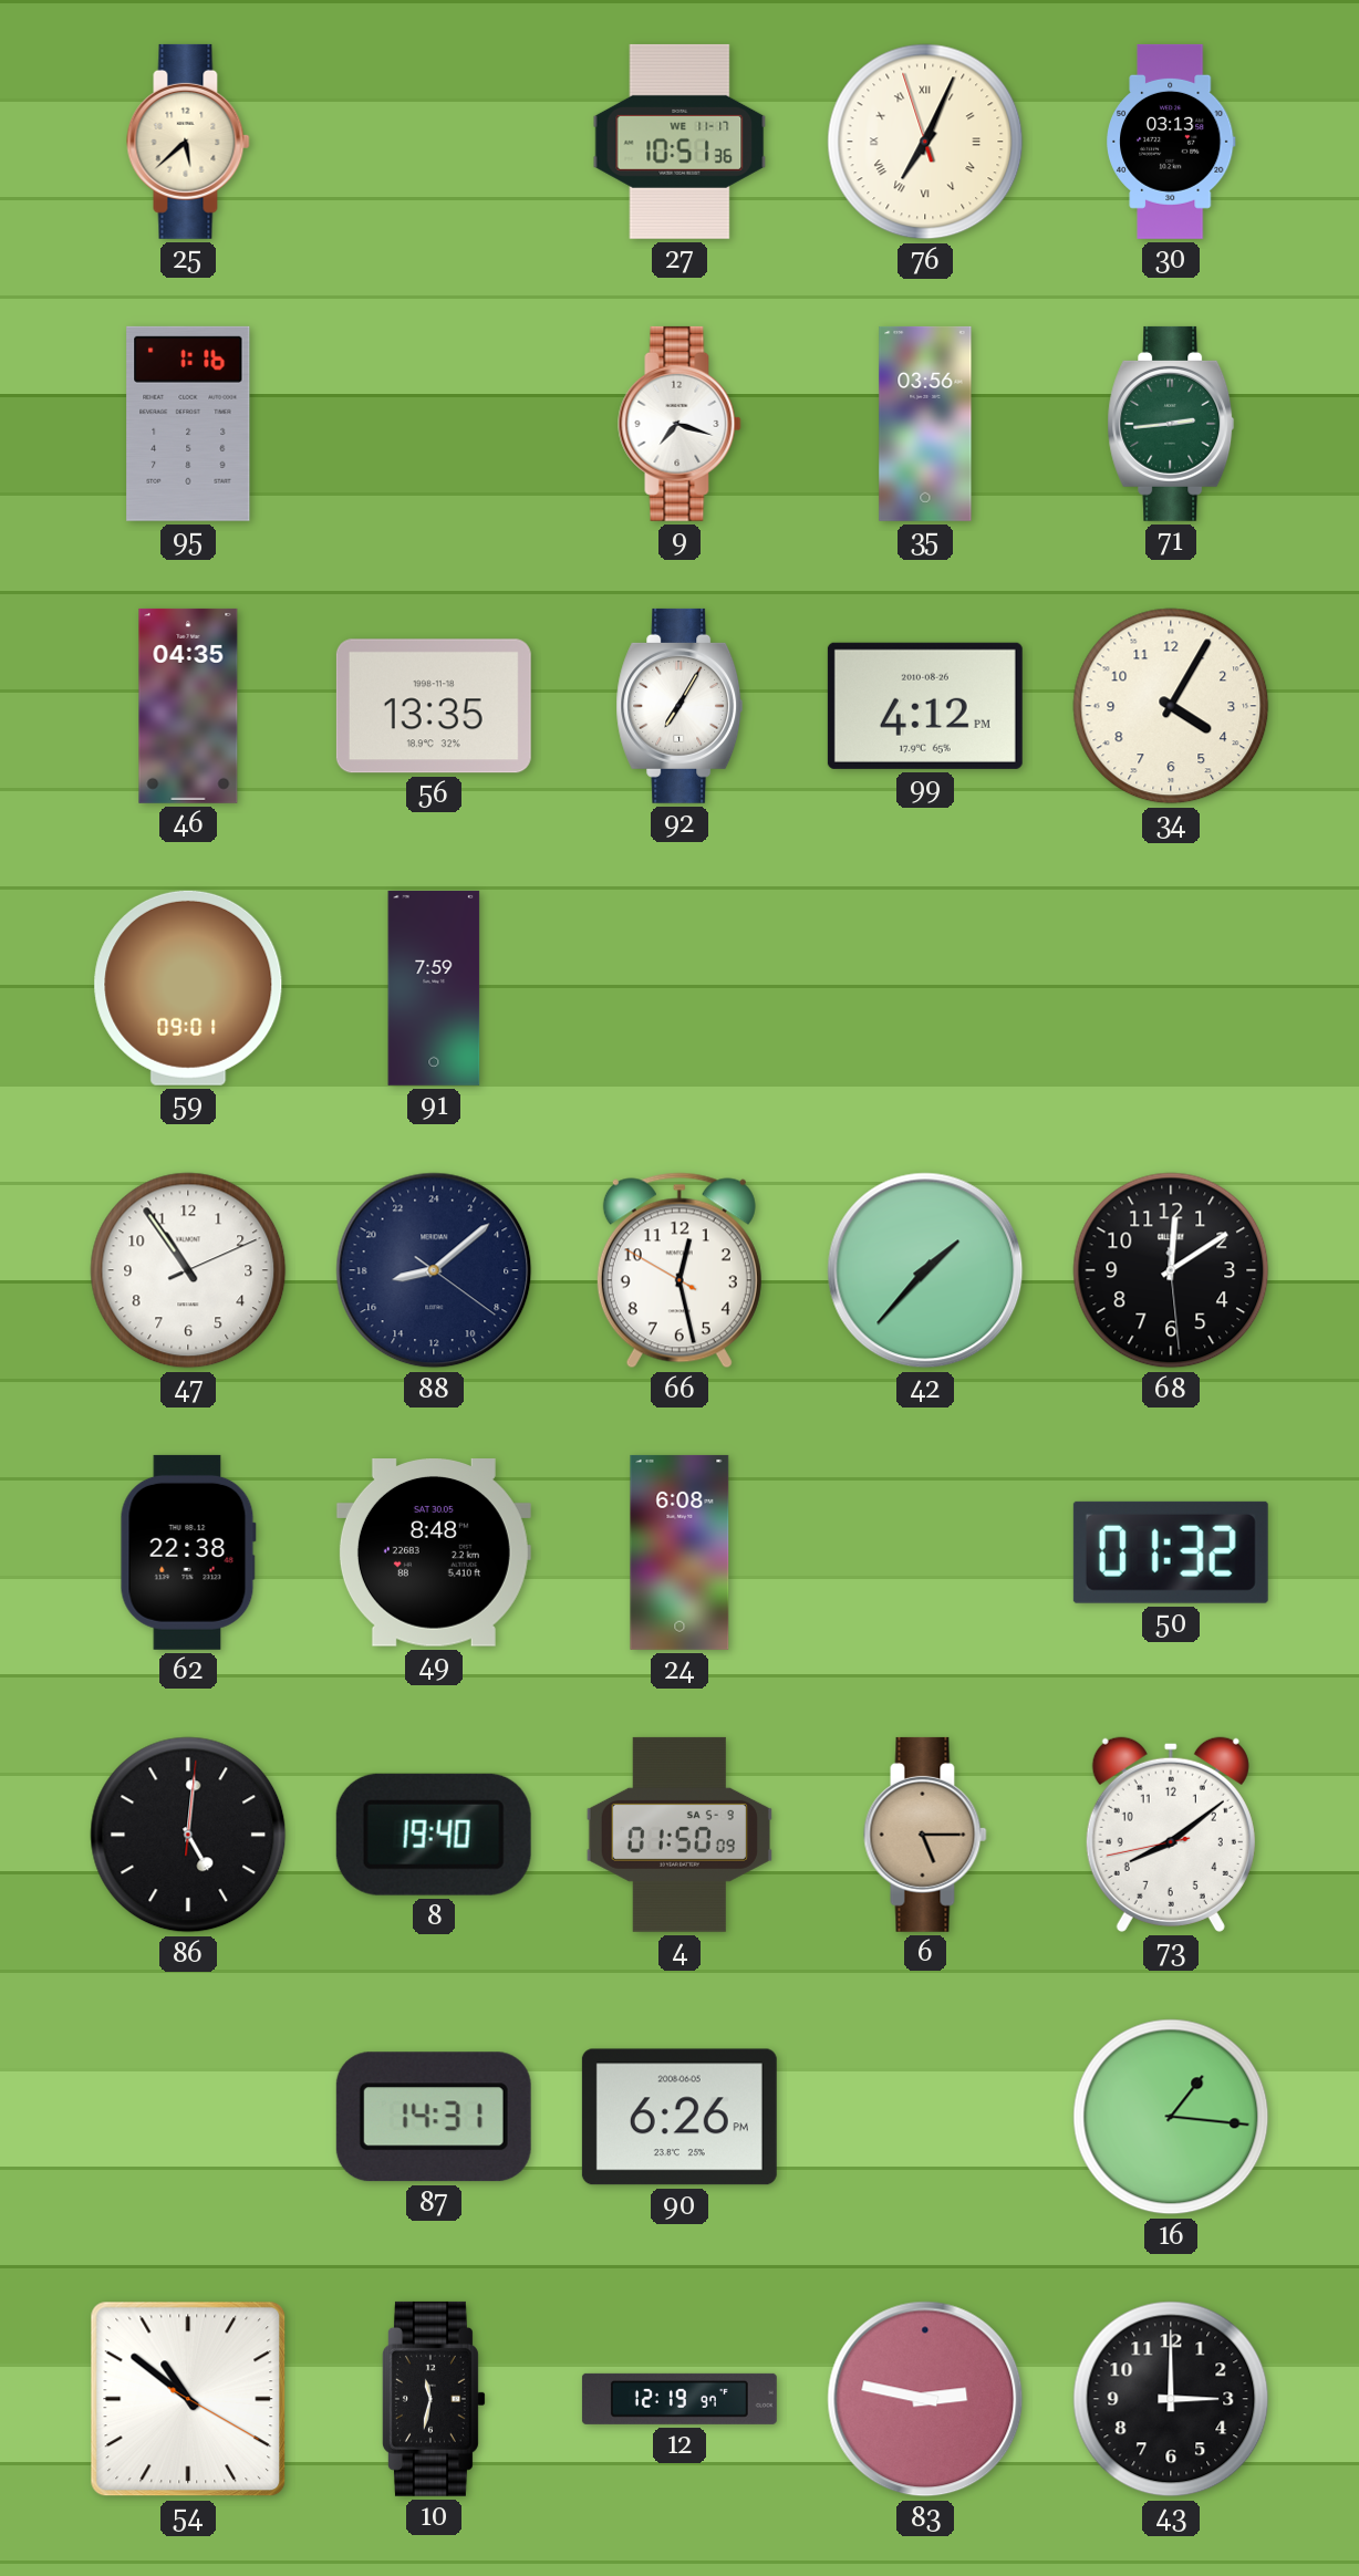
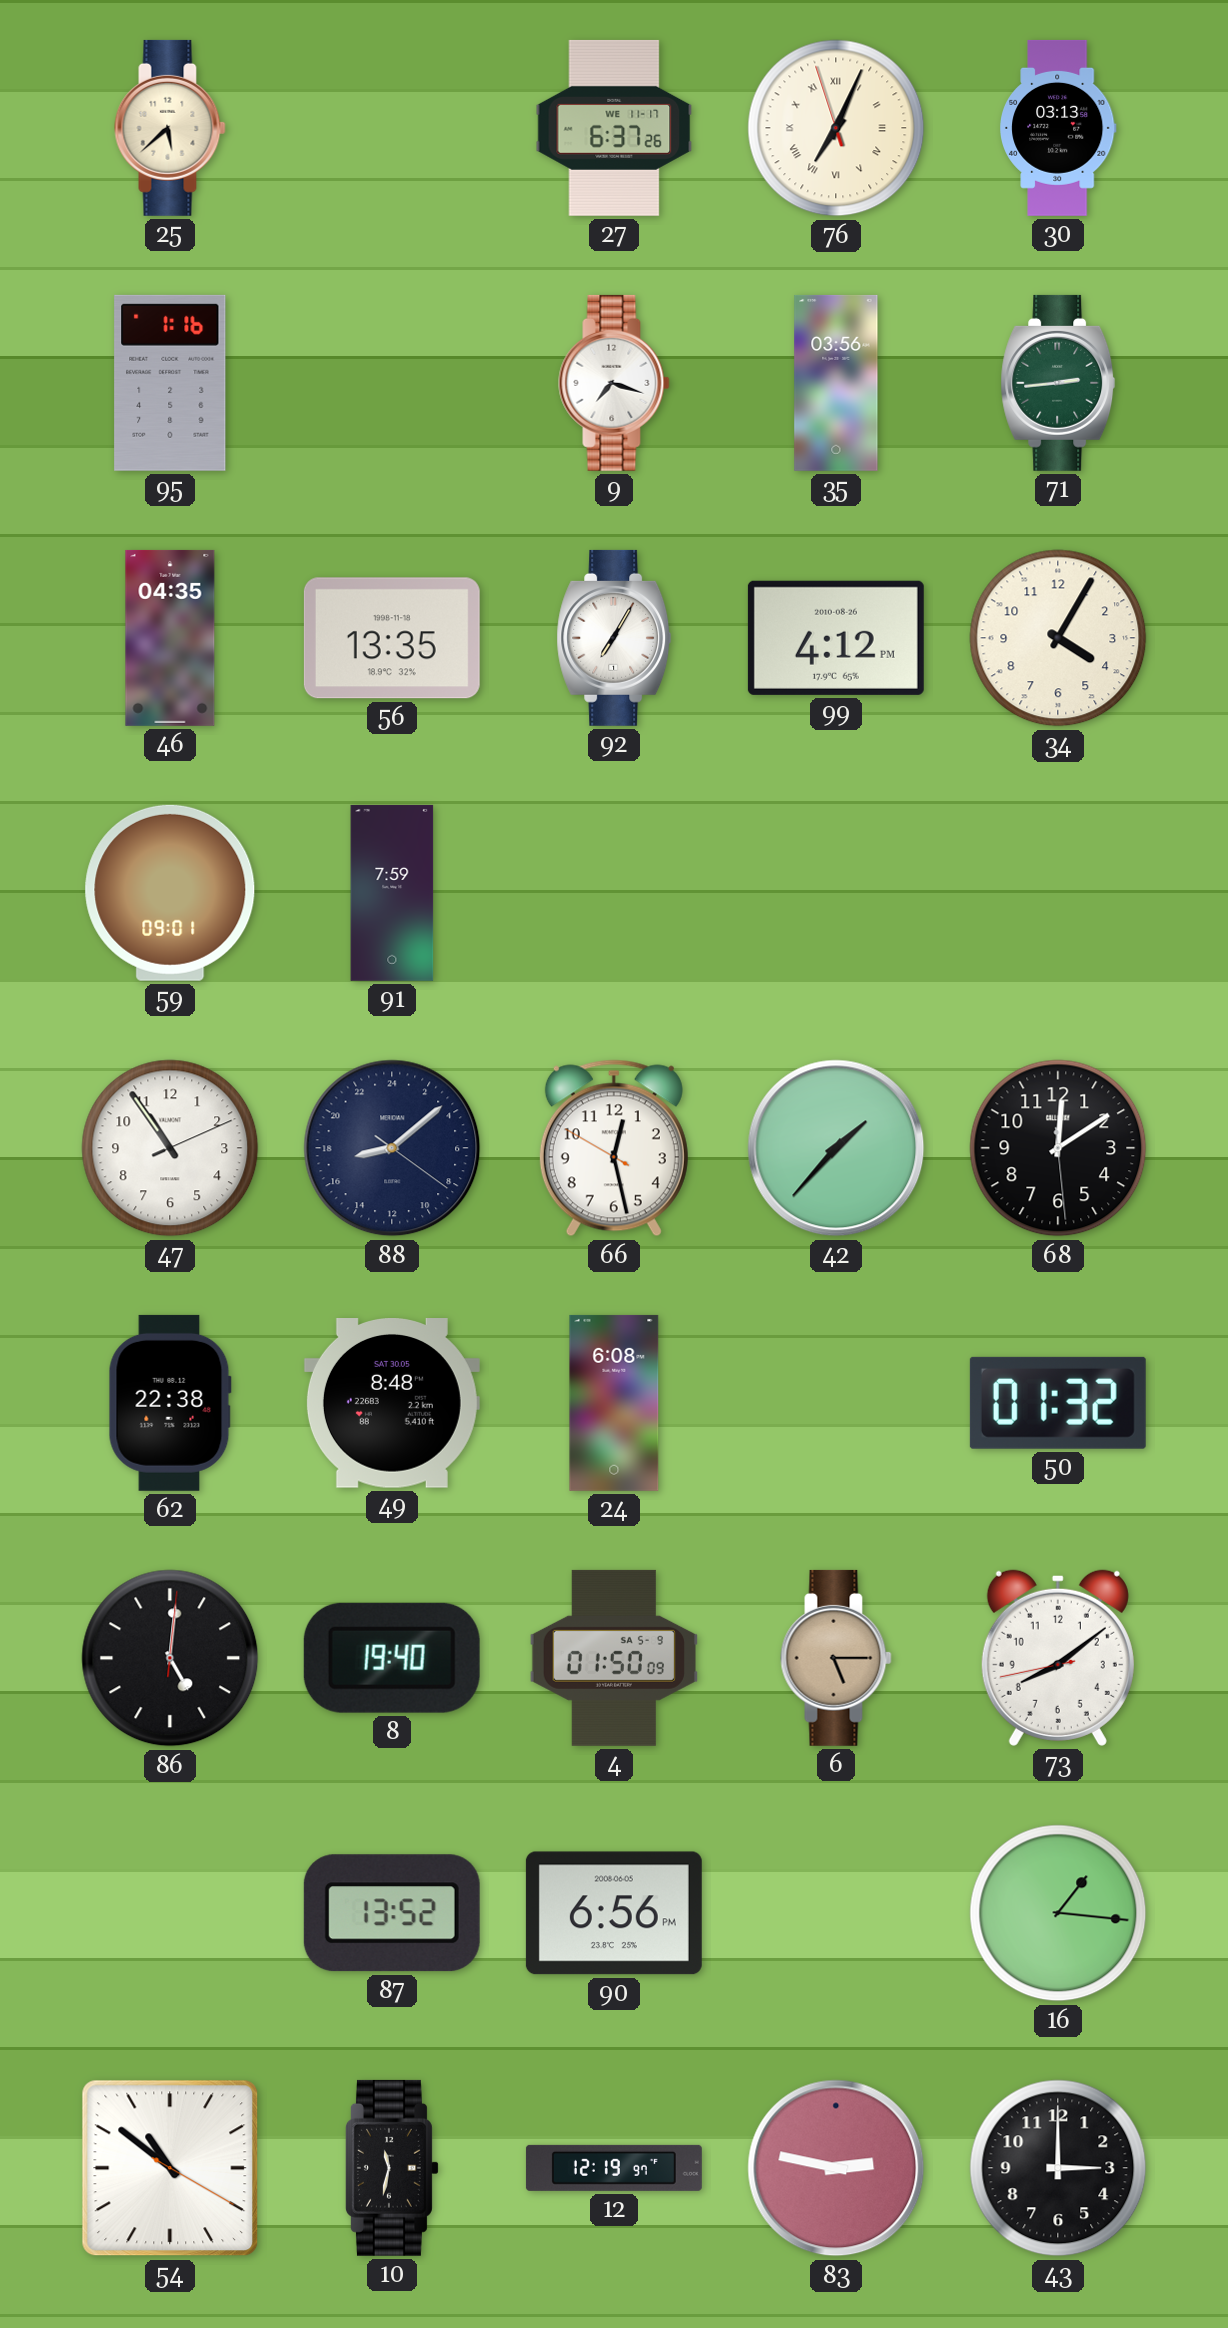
27: 10:51 -> 6:37
87: 14:31 -> 13:52
90: 6:26 -> 6:56
